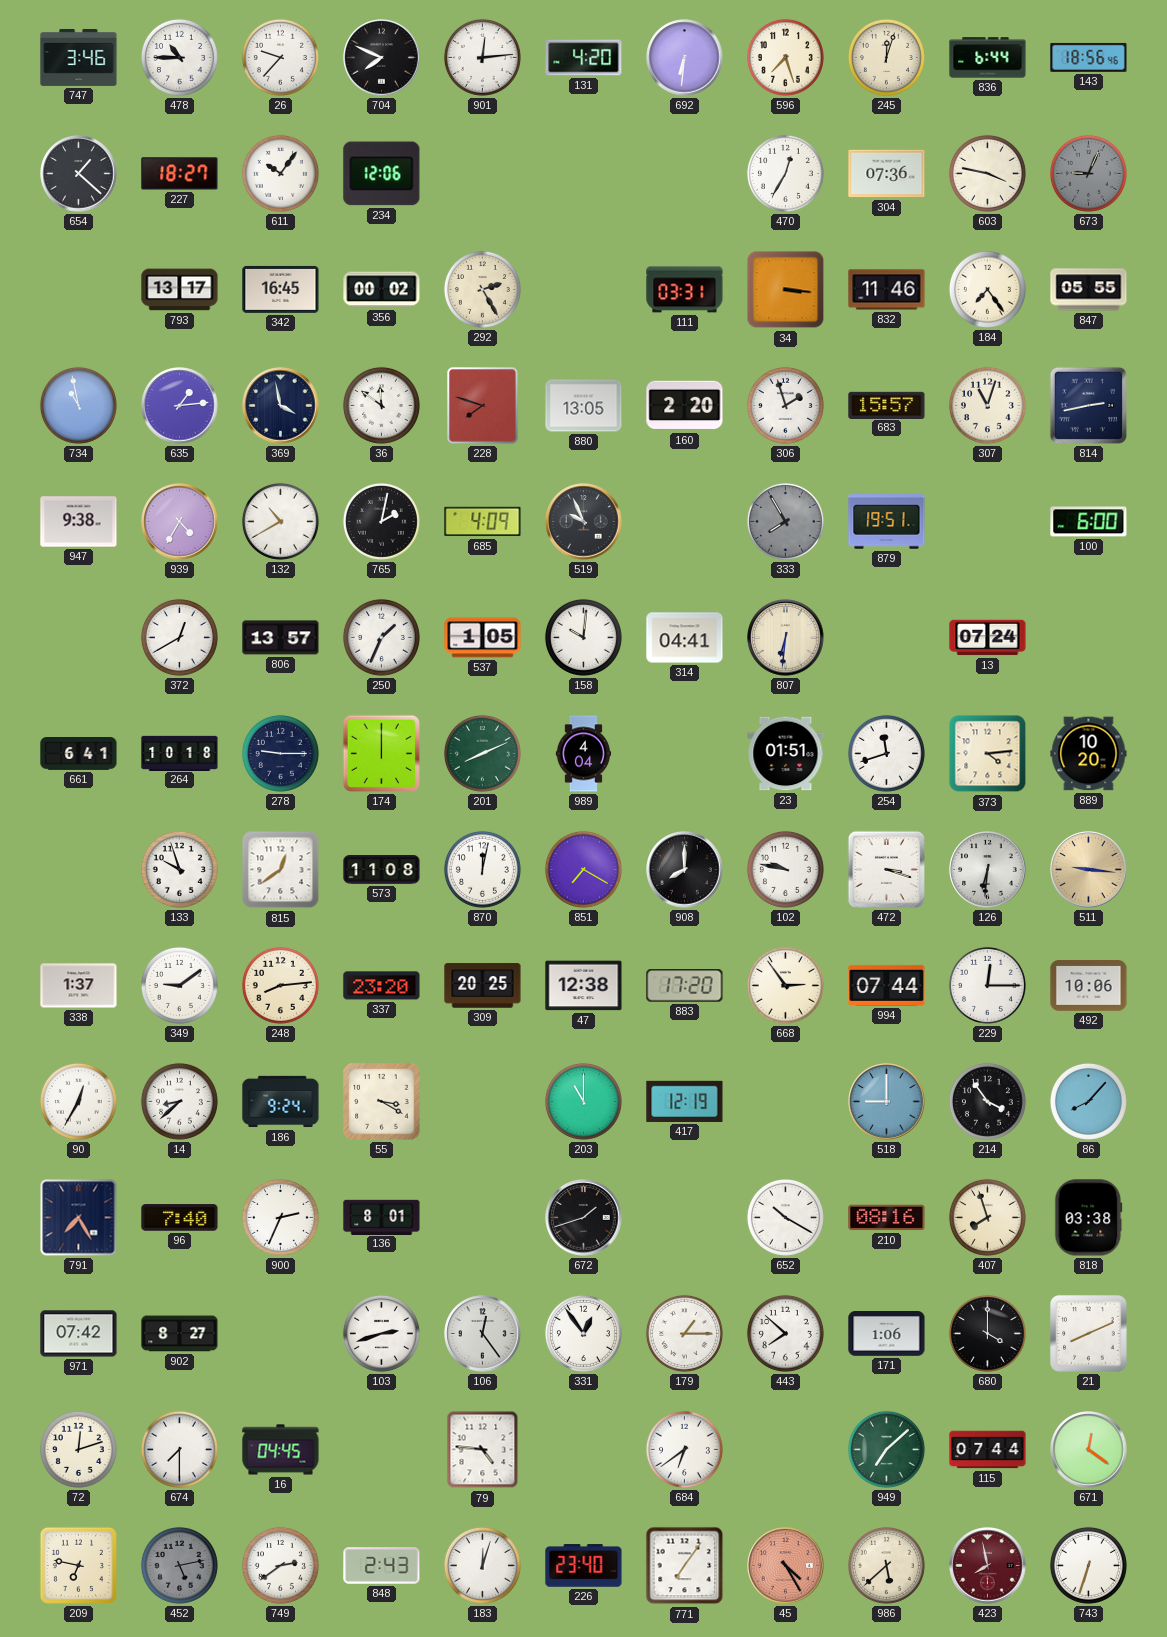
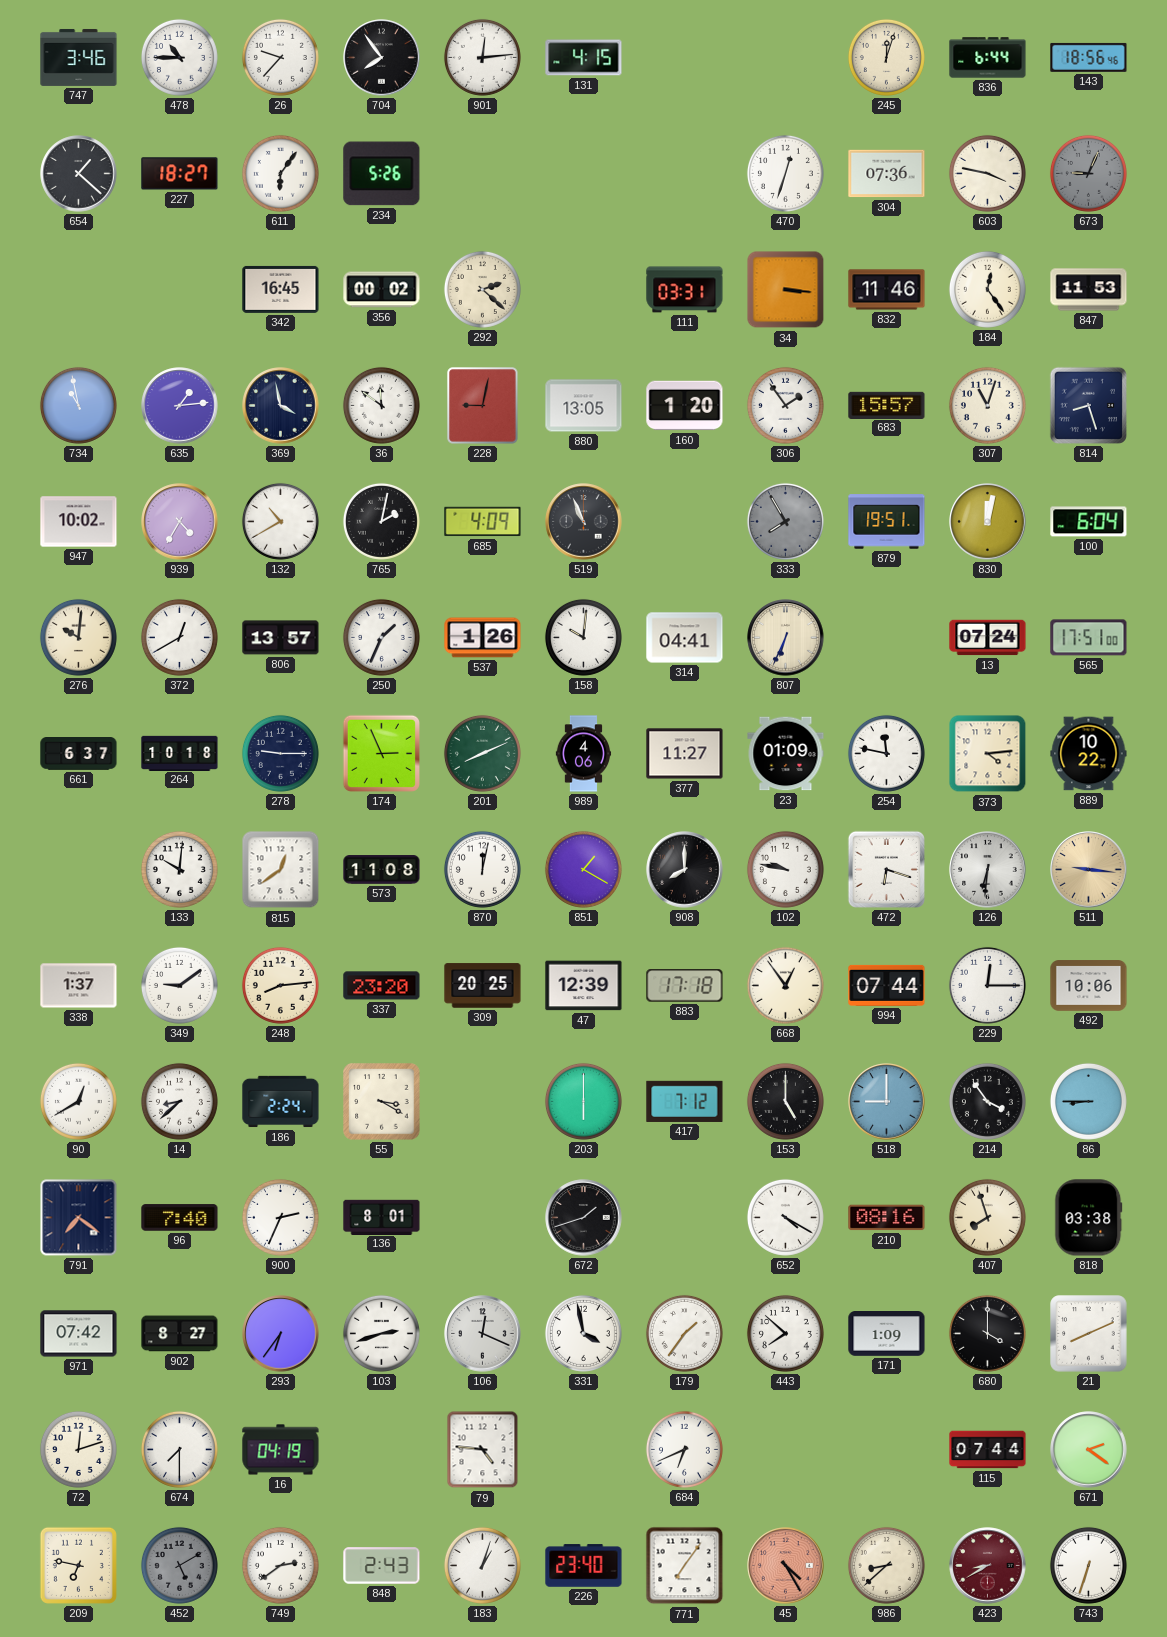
704: 7:49 -> 7:54
131: 4:20 -> 4:15
692: 6:31 -> none
596: 7:27 -> none
611: 10:06 -> 6:06
234: 12:06 -> 5:26
470: 12:35 -> 12:33
793: 13:17 -> none
292: 2:25 -> 2:22
184: 7:24 -> 12:24
847: 05:55 -> 11:53
228: 7:48 -> 9:02
160: 2:20 -> 1:20
306: 1:57 -> 1:54
814: 2:43 -> 8:27
947: 9:38 -> 10:02
519: 9:56 -> 10:56
830: none -> 12:02
100: 6:00 -> 6:04
276: none -> 10:01
537: 1:05 -> 1:26
807: 6:31 -> 6:34
565: none -> 17:51
661: 6:41 -> 6:37
174: 12:00 -> 2:56
989: 4:04 -> 4:06
377: none -> 11:27
23: 01:51 -> 01:09
254: 11:42 -> 11:47
889: 10:20 -> 10:22
133: 9:57 -> 10:01
851: 7:20 -> 1:20
472: 3:18 -> 6:18
47: 12:38 -> 12:39
883: 17:20 -> 17:18
668: 2:54 -> 12:54
90: 12:35 -> 12:40
186: 9:24 -> 2:24
203: 11:00 -> 6:00
417: 12:19 -> 7:12
153: none -> 5:00
86: 8:07 -> 8:45
791: 7:25 -> 7:21
652: 10:20 -> 4:20
293: none -> 6:36
106: 12:24 -> 12:19
331: 12:54 -> 3:58
179: 1:15 -> 1:36
171: 1:06 -> 1:09
16: 04:45 -> 04:19
684: 6:39 -> 6:41
949: 7:08 -> none
671: 12:21 -> 2:21
452: 5:13 -> 5:10
183: 12:03 -> 1:03
986: 5:38 -> 8:38
423: 7:58 -> 8:40
